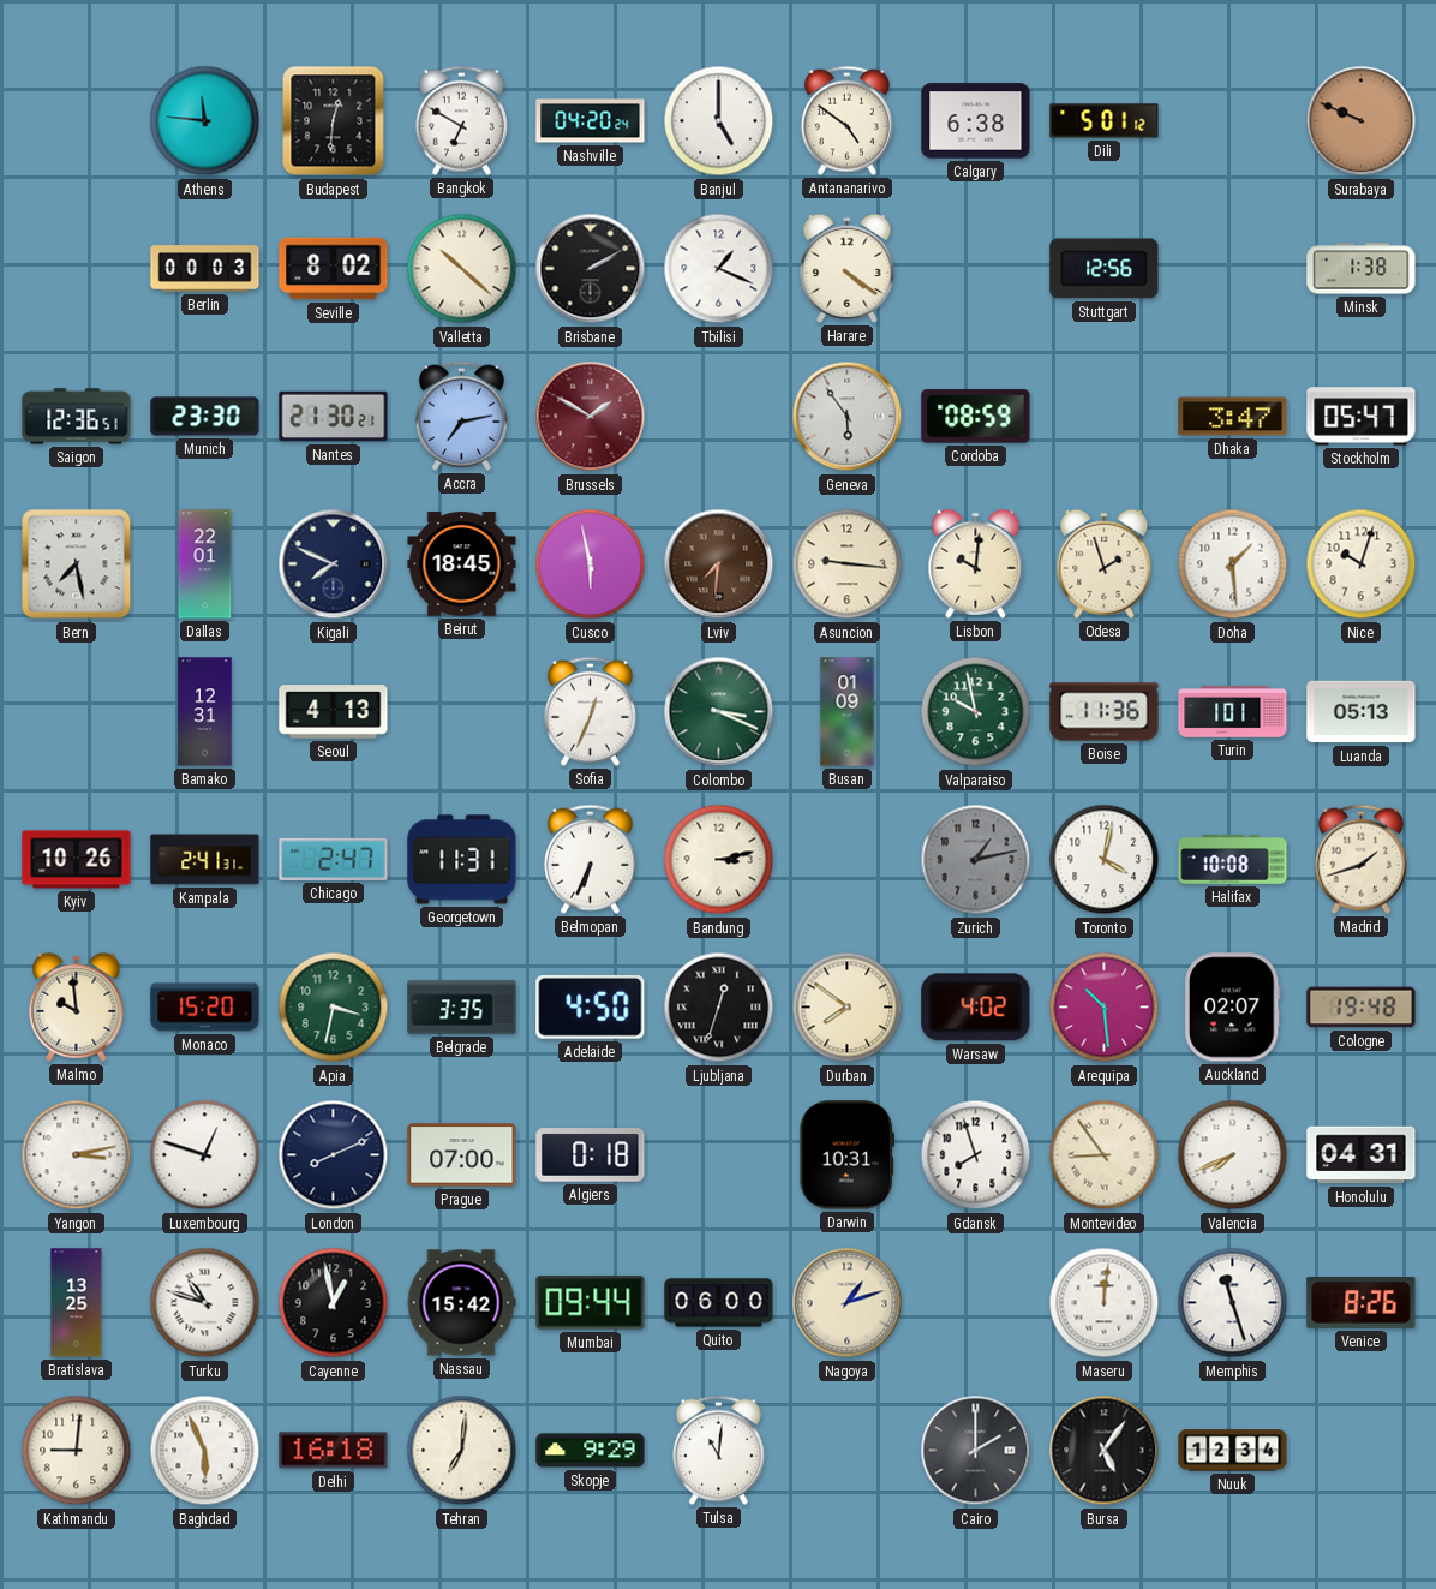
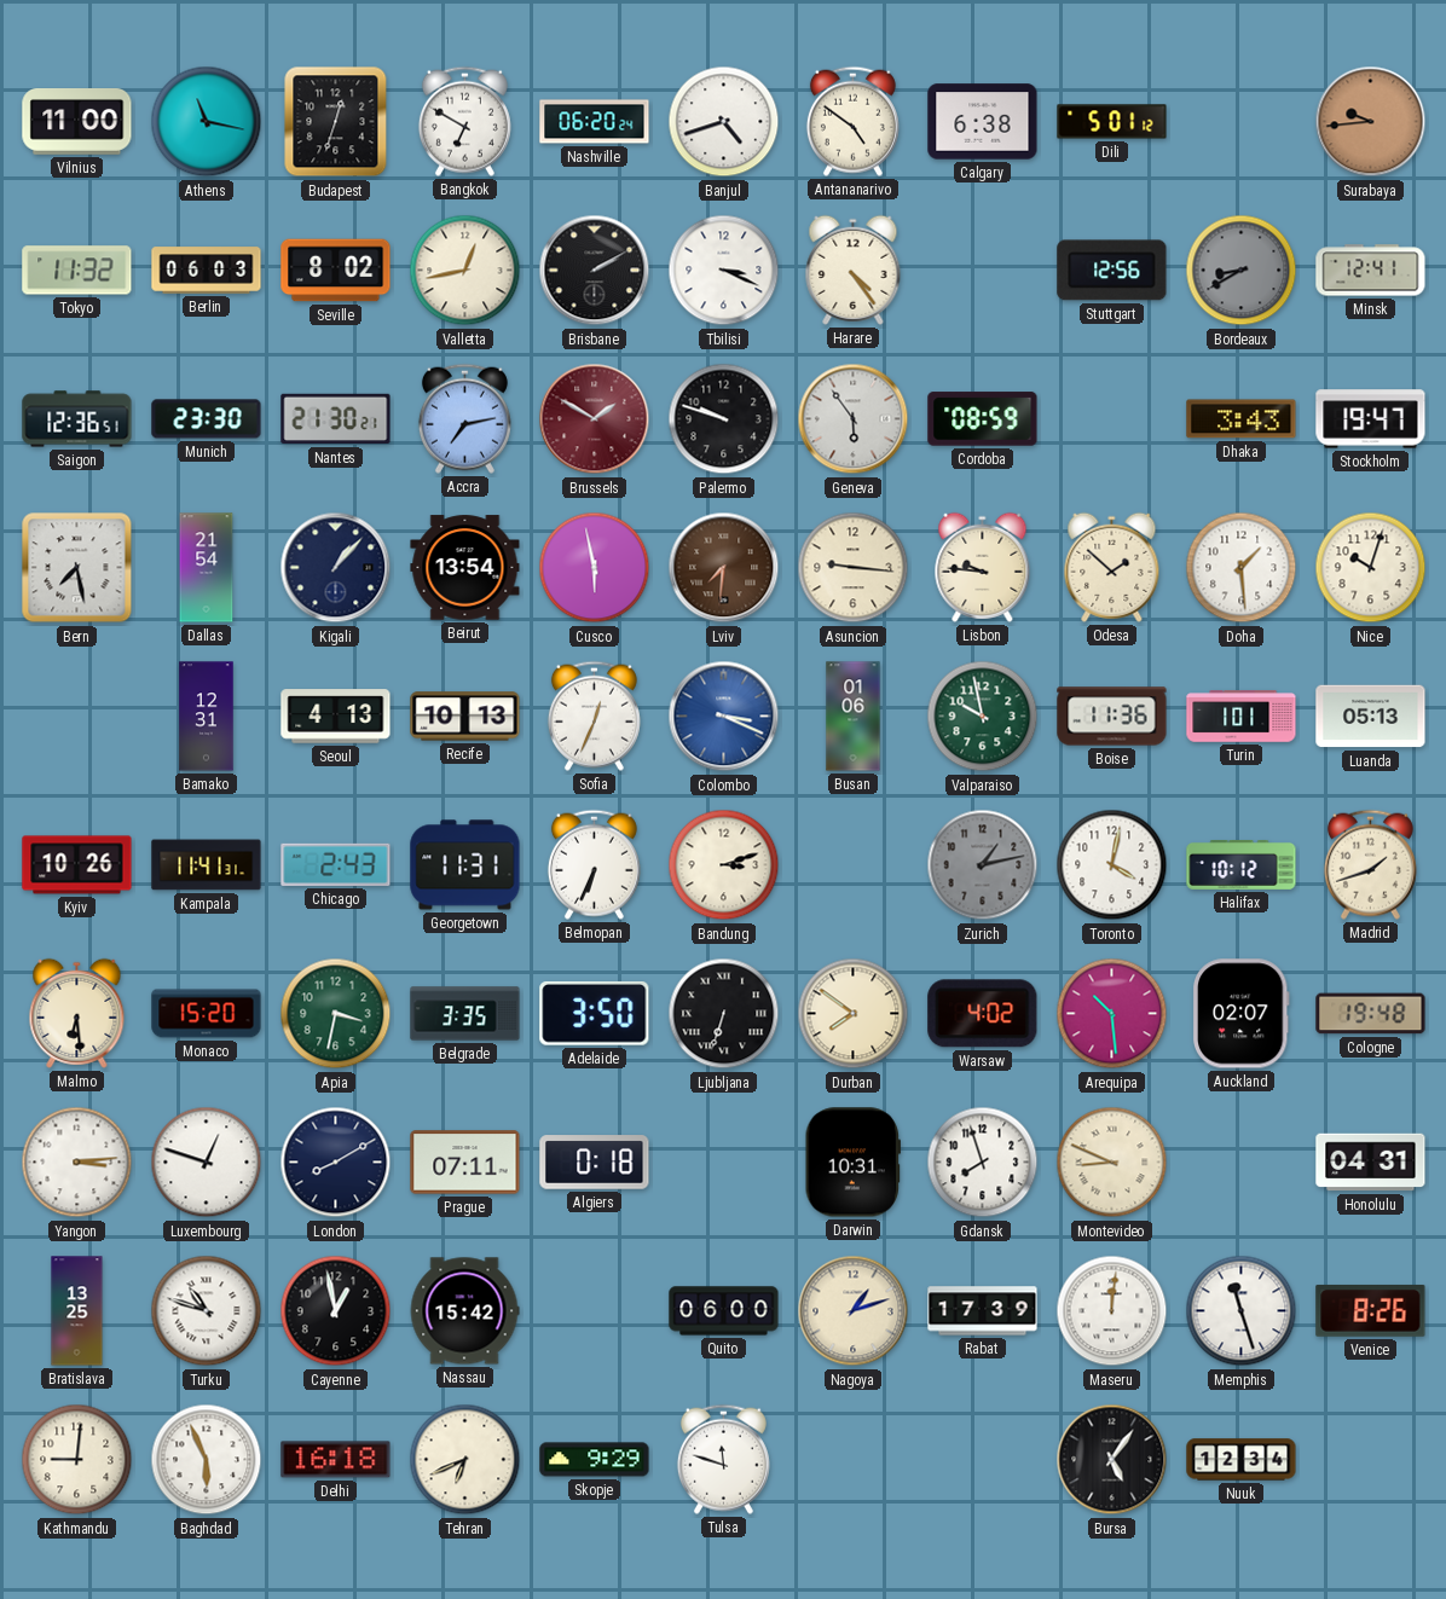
Vilnius: none -> 11:00
Athens: 11:46 -> 11:17
Budapest: 12:31 -> 12:33
Nashville: 04:20 -> 06:20
Banjul: 5:00 -> 4:42
Surabaya: 9:49 -> 9:44
Tokyo: none -> 11:32
Berlin: 00:03 -> 06:03
Valletta: 10:22 -> 12:43
Tbilisi: 1:19 -> 3:19
Harare: 4:21 -> 4:24
Bordeaux: none -> 8:40
Minsk: 1:38 -> 12:41
Palermo: none -> 9:48
Dhaka: 3:47 -> 3:43
Stockholm: 05:47 -> 19:47
Dallas: 22:01 -> 21:54
Kigali: 7:49 -> 1:07
Beirut: 18:45 -> 13:54
Lisbon: 10:01 -> 9:46
Odesa: 1:57 -> 1:52
Recife: none -> 10:13
Colombo dial: green -> blue
Busan: 01:09 -> 01:06
Kampala: 2:41 -> 11:41
Chicago: 2:47 -> 2:43
Bandung: 3:13 -> 3:12
Halifax: 10:08 -> 10:12
Malmo: 9:59 -> 6:29
Adelaide: 4:50 -> 3:50
Ljubljana: 12:33 -> 6:33
Yangon: 3:13 -> 3:14
London: 8:11 -> 8:10
Prague: 07:00 -> 07:11
Montevideo: 8:54 -> 8:49
Valencia: 7:41 -> none
Mumbai: 09:44 -> none
Rabat: none -> 17:39
Tehran: 7:01 -> 6:41
Tulsa: 11:01 -> 11:48
Cairo: 2:00 -> none
